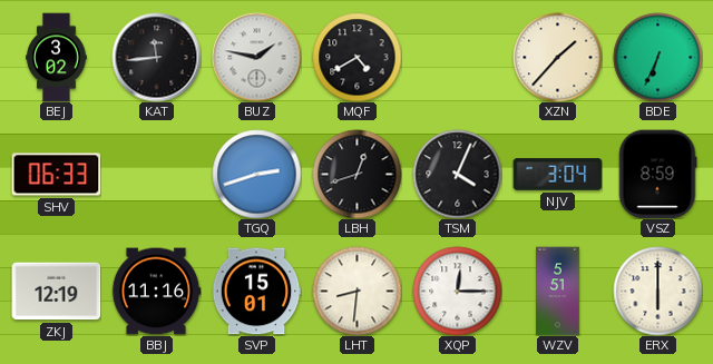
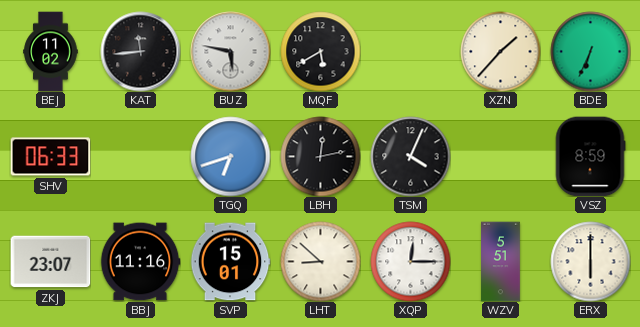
BEJ: 3:02 -> 11:02
BUZ: 1:47 -> 5:47
MQF: 4:40 -> 5:40
TGQ: 2:42 -> 6:42
LBH: 12:42 -> 12:13
NJV: 3:04 -> none
ZKJ: 12:19 -> 23:07
LHT: 8:31 -> 8:52
